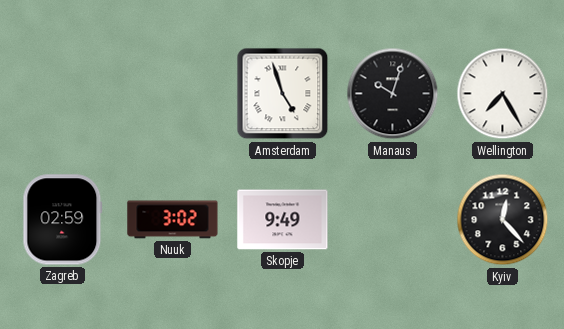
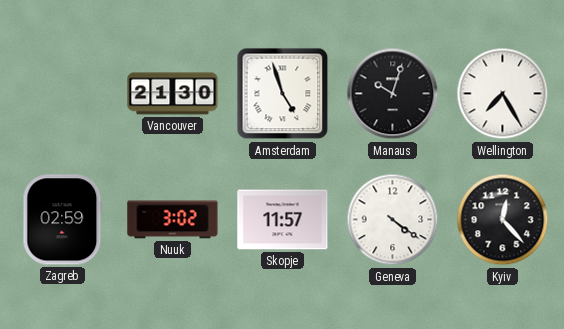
Vancouver: none -> 21:30
Skopje: 9:49 -> 11:57
Geneva: none -> 4:21
